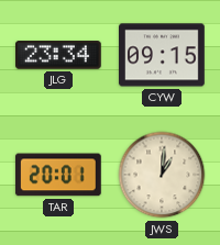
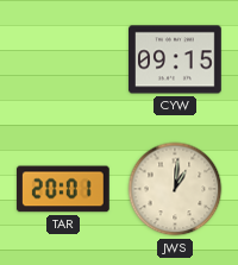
JLG: 23:34 -> none
